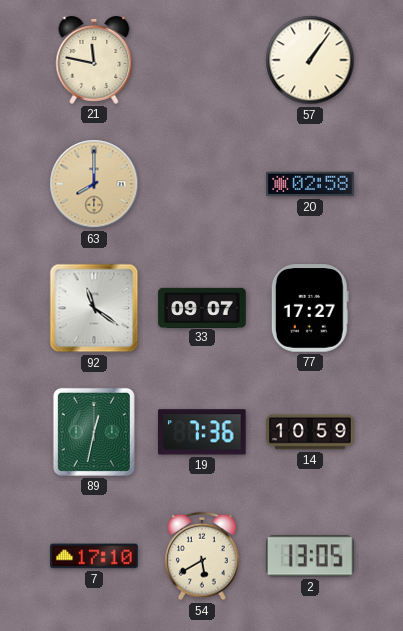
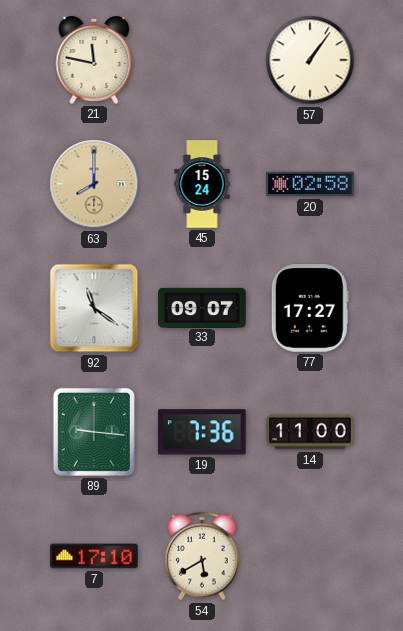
45: none -> 15:24
89: 12:32 -> 9:16
14: 10:59 -> 11:00
2: 13:05 -> none
